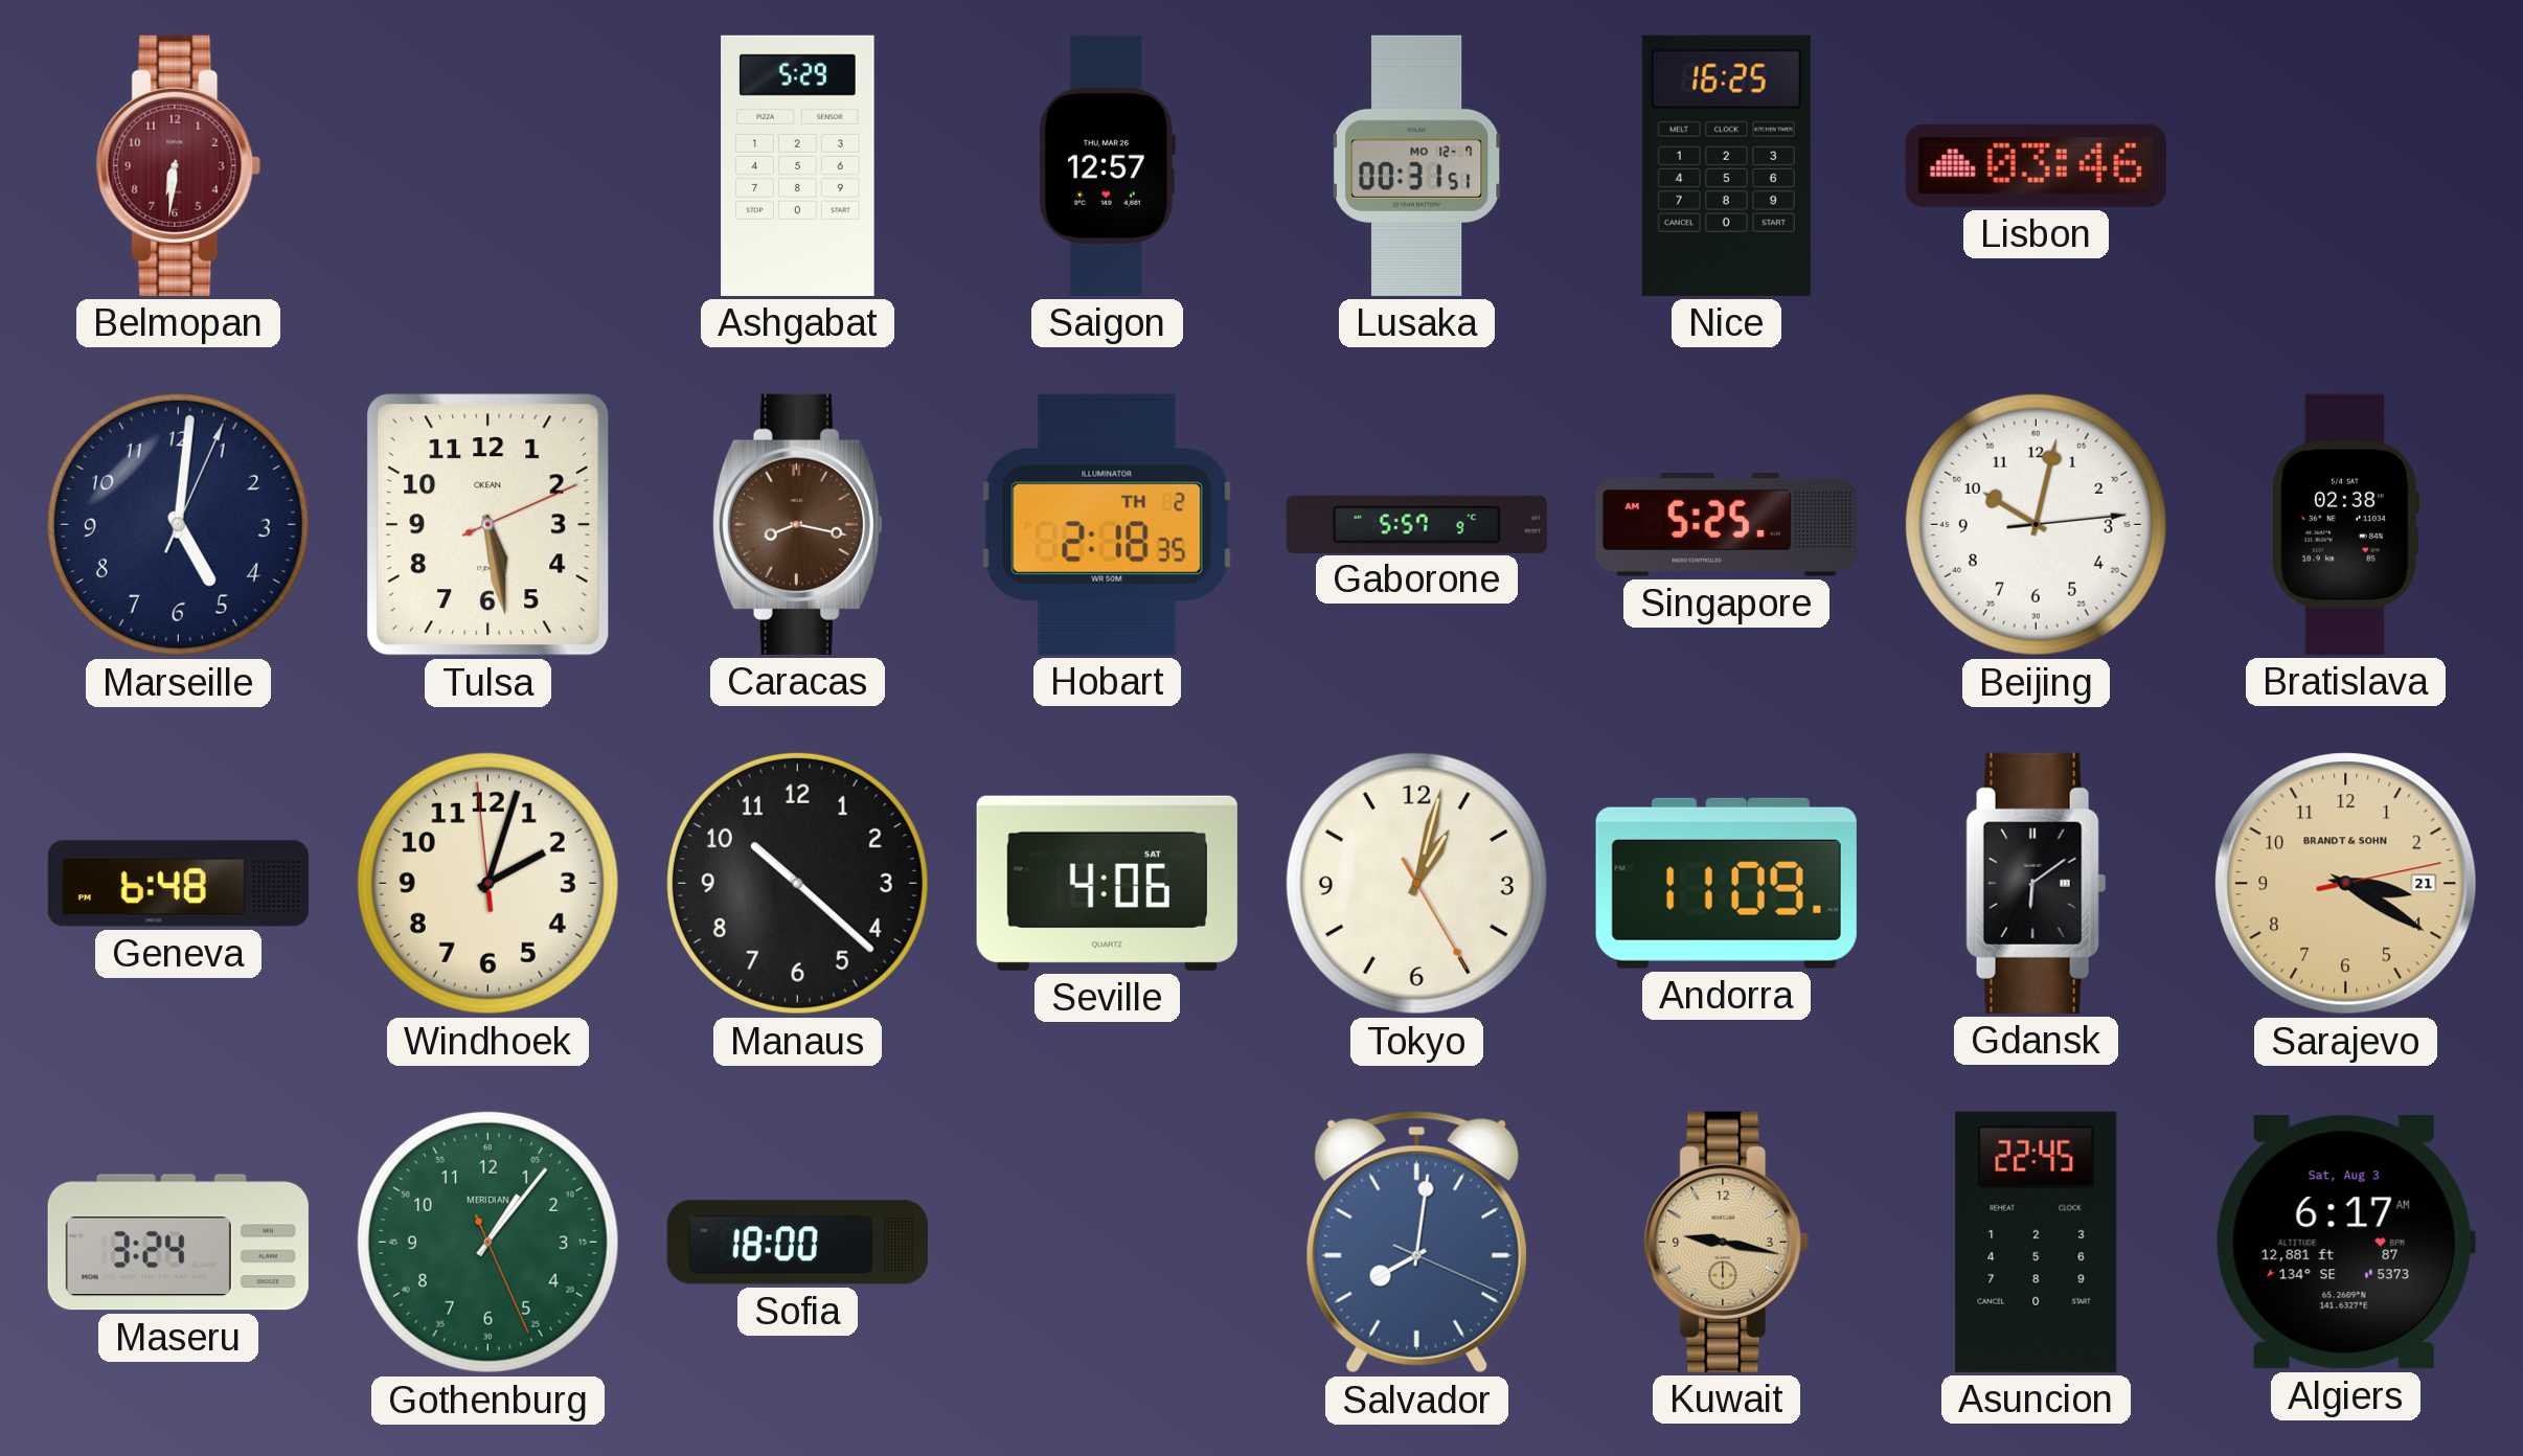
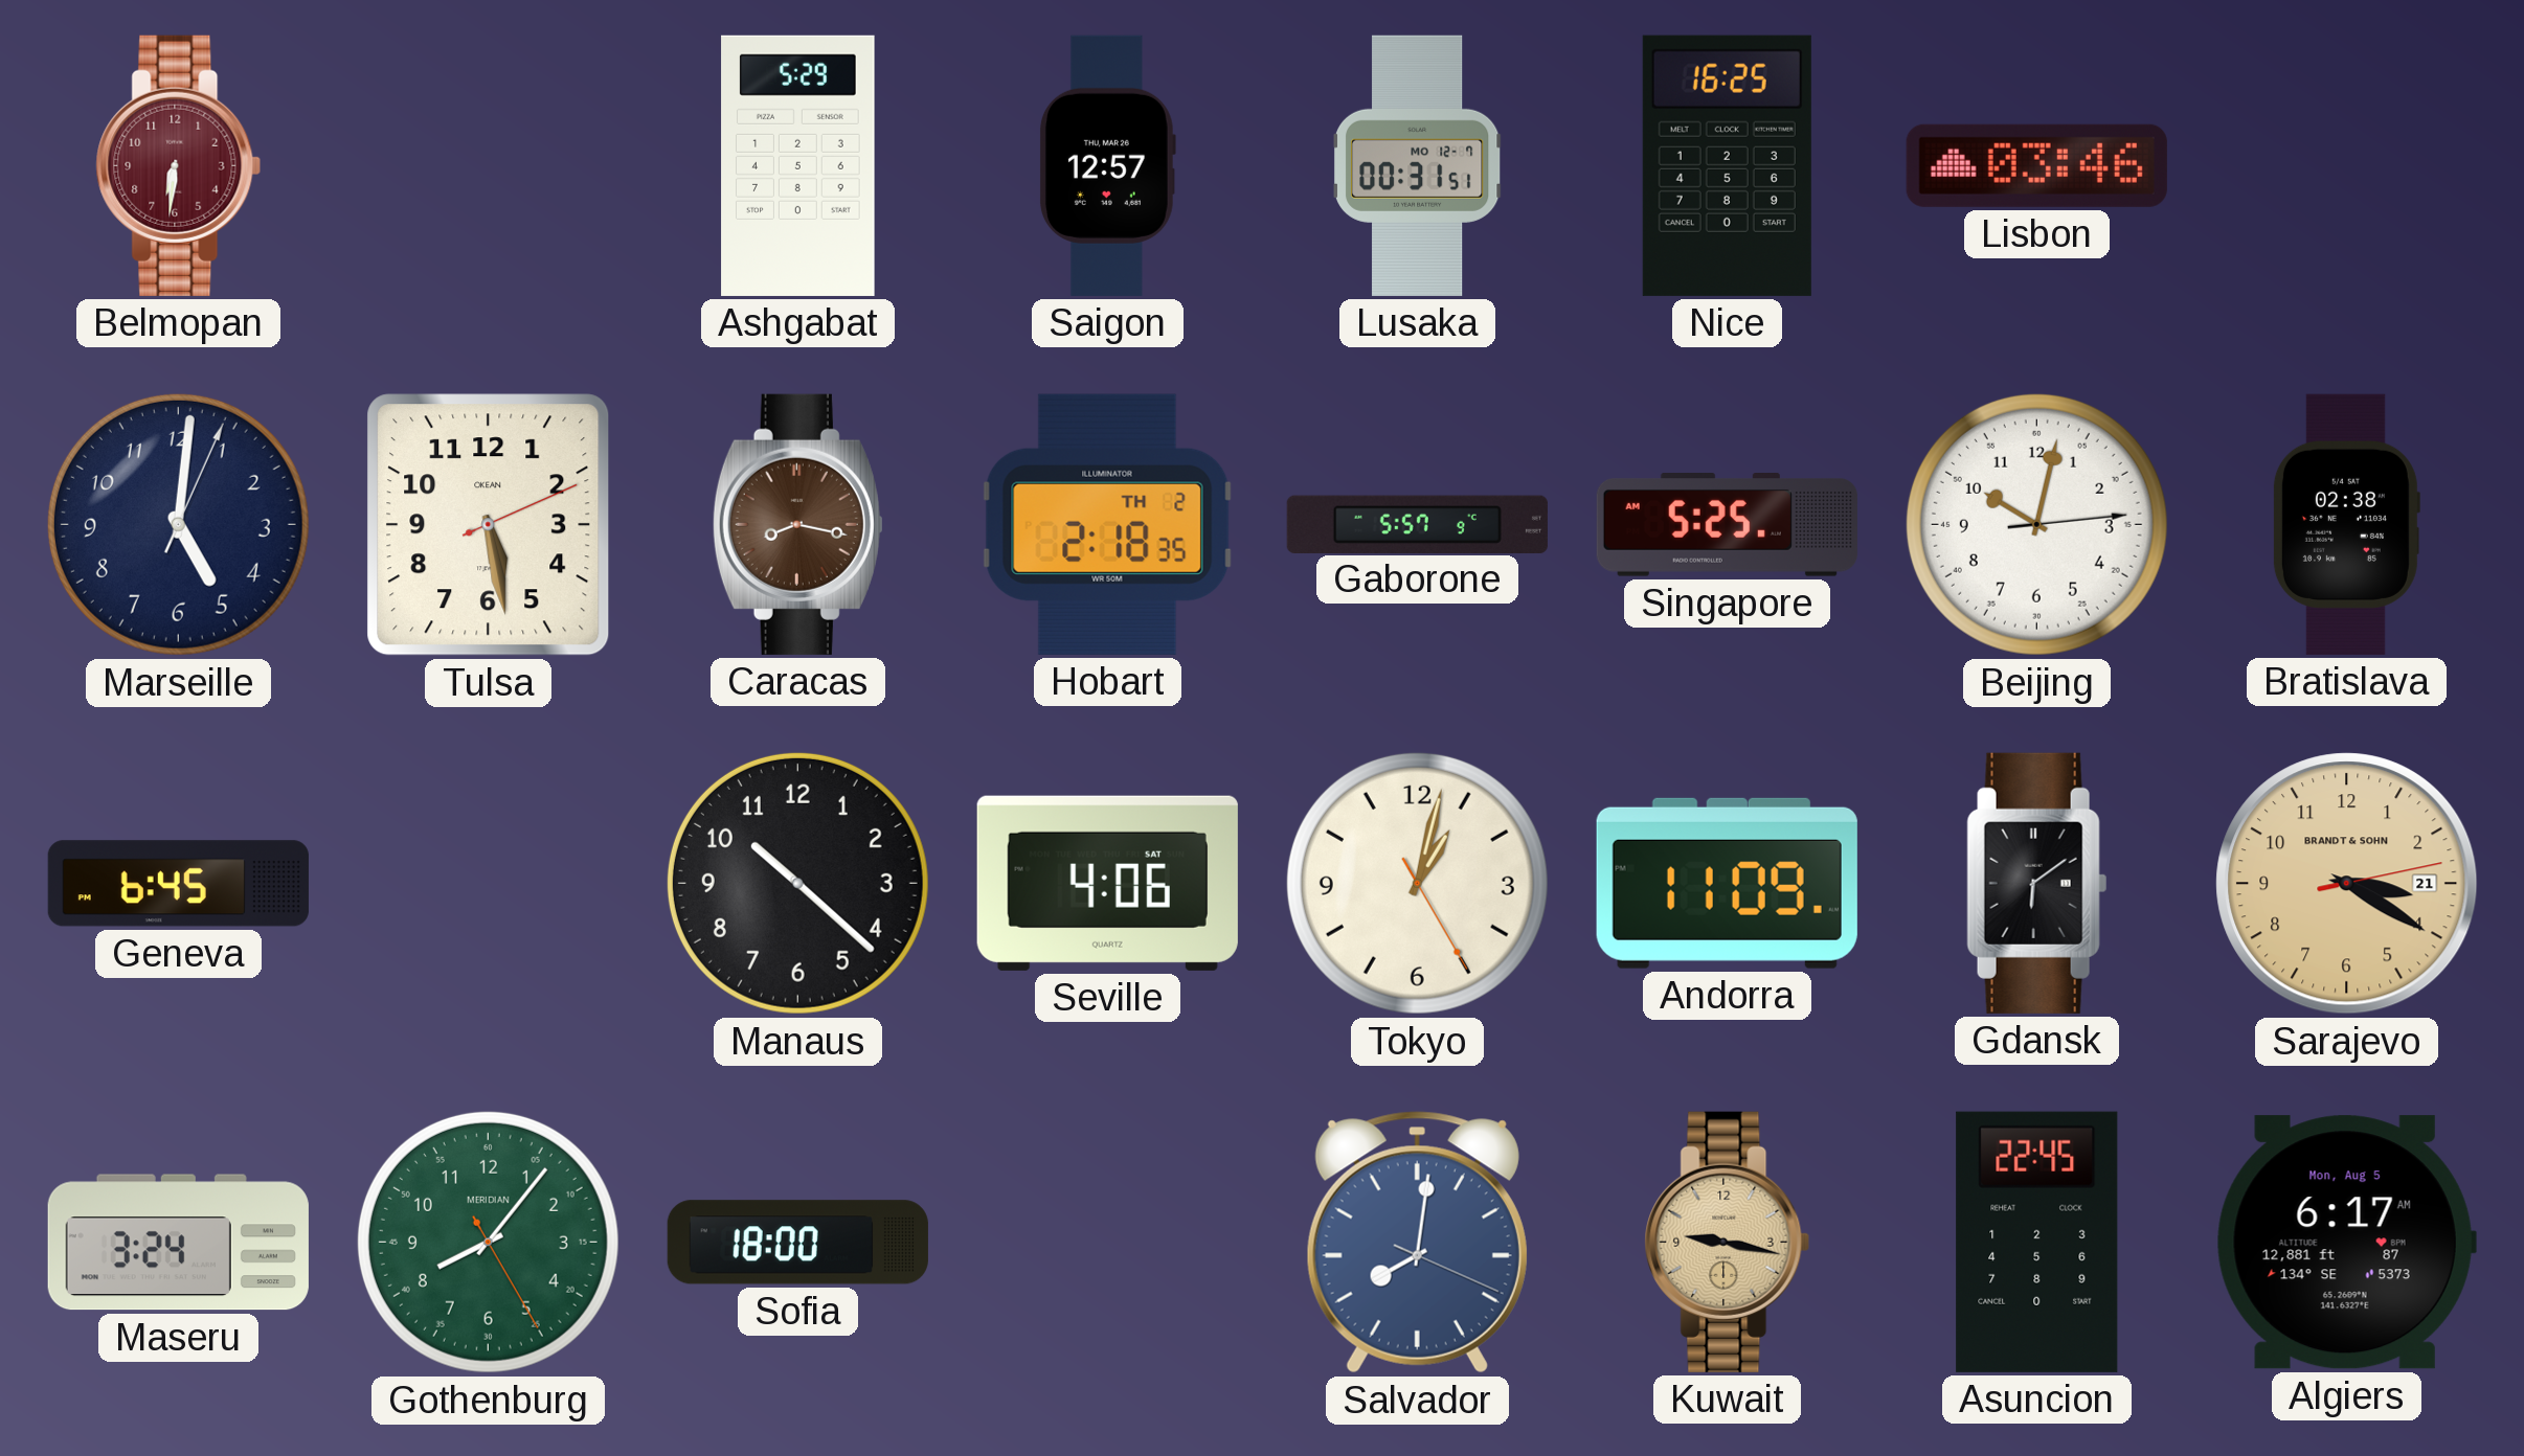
Geneva: 6:48 -> 6:45
Windhoek: 2:02 -> none
Gothenburg: 1:06 -> 8:06
Algiers date: Sat, Aug 3 -> Mon, Aug 5
